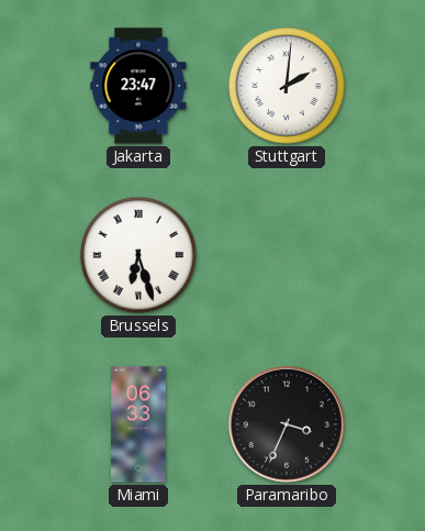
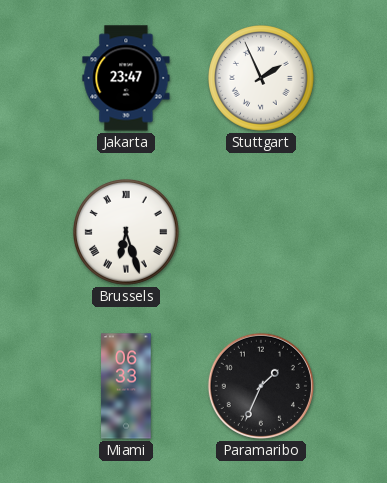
Stuttgart: 2:01 -> 1:56
Paramaribo: 3:34 -> 1:34
